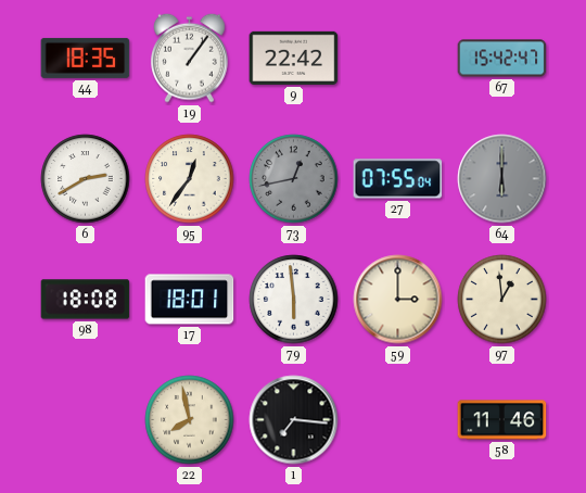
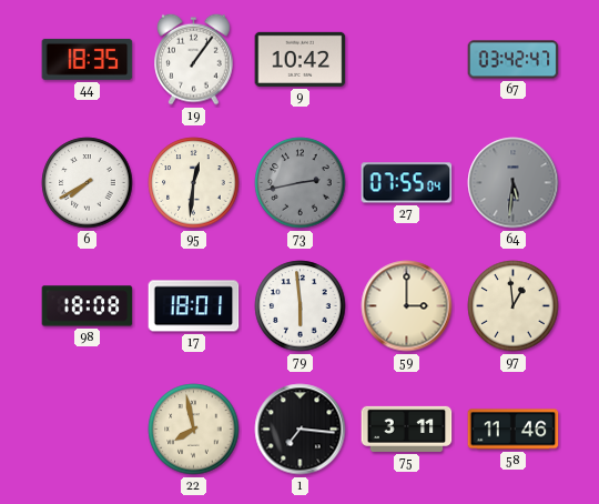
9: 22:42 -> 10:42
67: 15:42 -> 03:42
6: 2:40 -> 7:40
95: 12:36 -> 12:31
73: 12:43 -> 2:43
64: 6:00 -> 5:31
75: none -> 3:11
